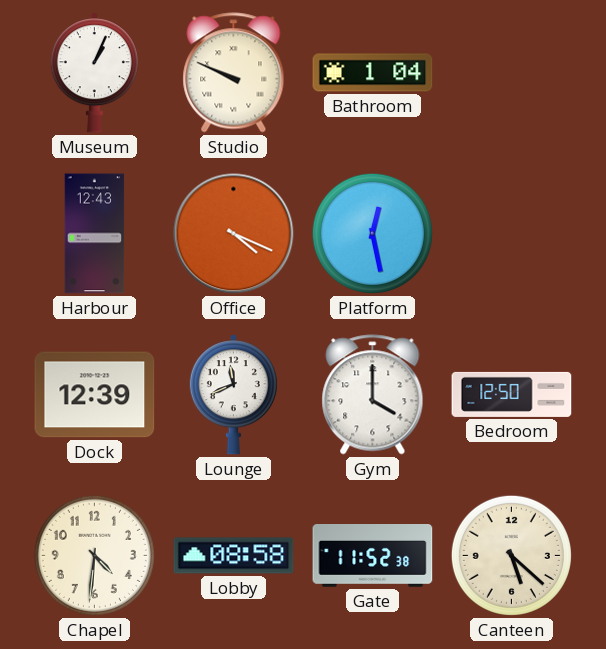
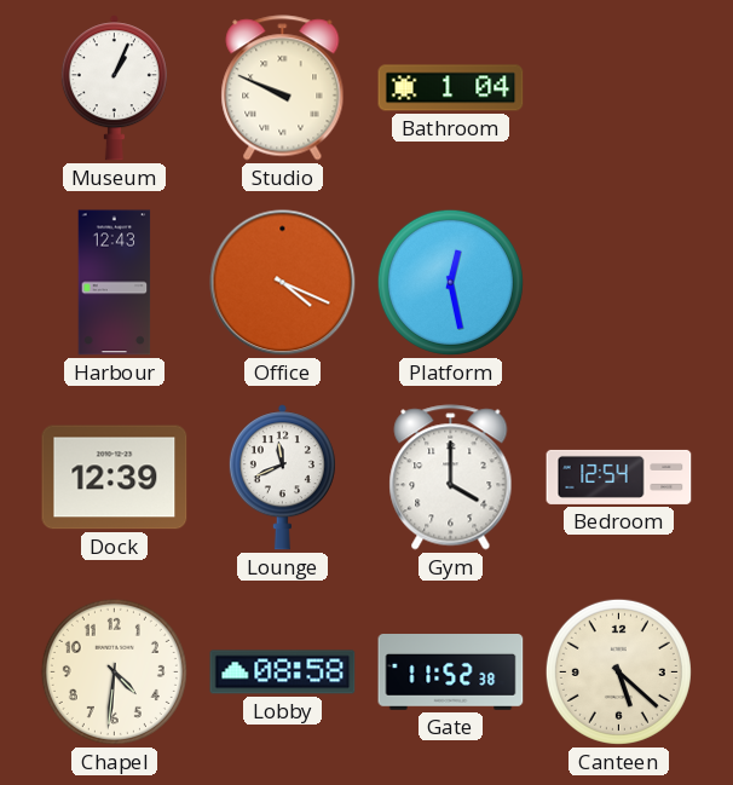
Bedroom: 12:50 -> 12:54
